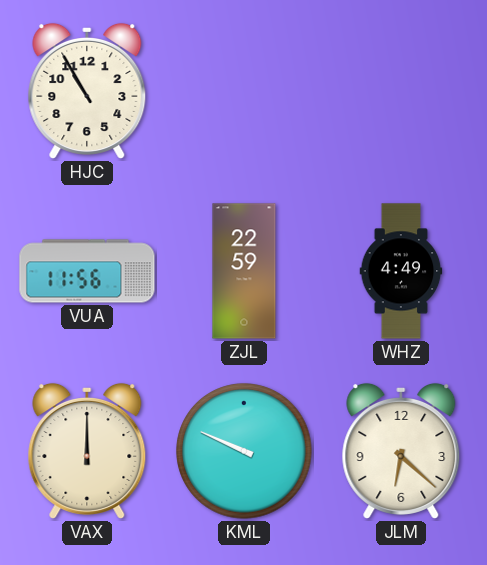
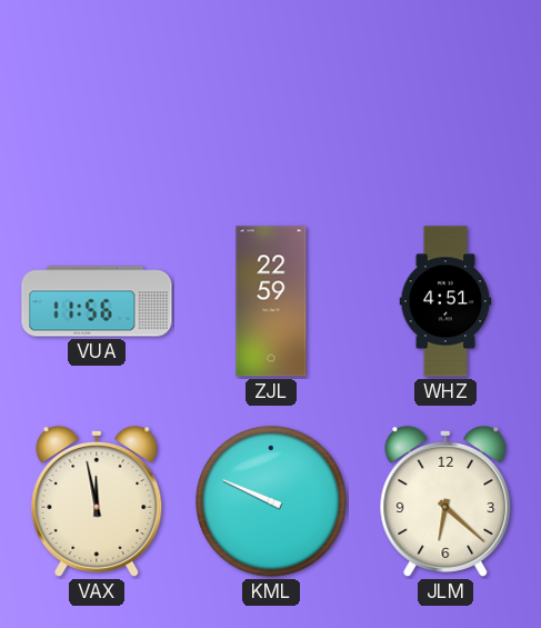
HJC: 10:55 -> none
WHZ: 4:49 -> 4:51
VAX: 12:00 -> 11:58
